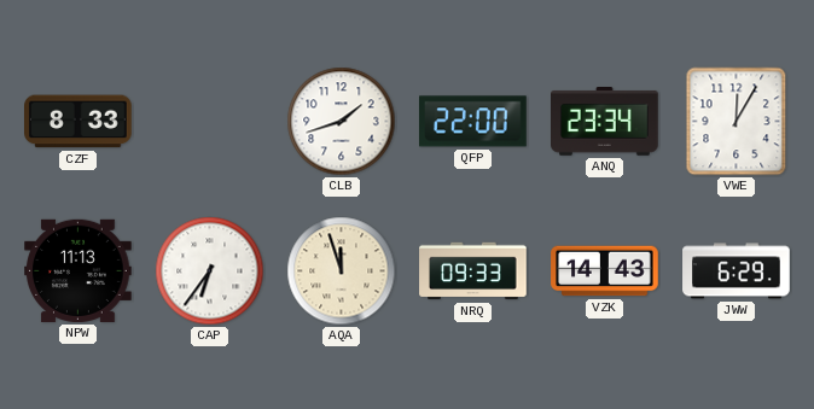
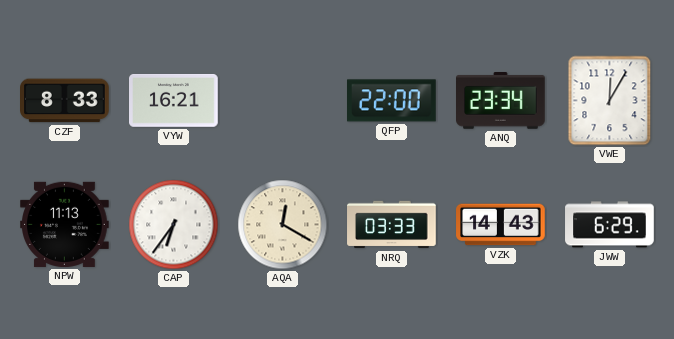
VYW: none -> 16:21
CLB: 1:42 -> none
AQA: 11:57 -> 12:20
NRQ: 09:33 -> 03:33
